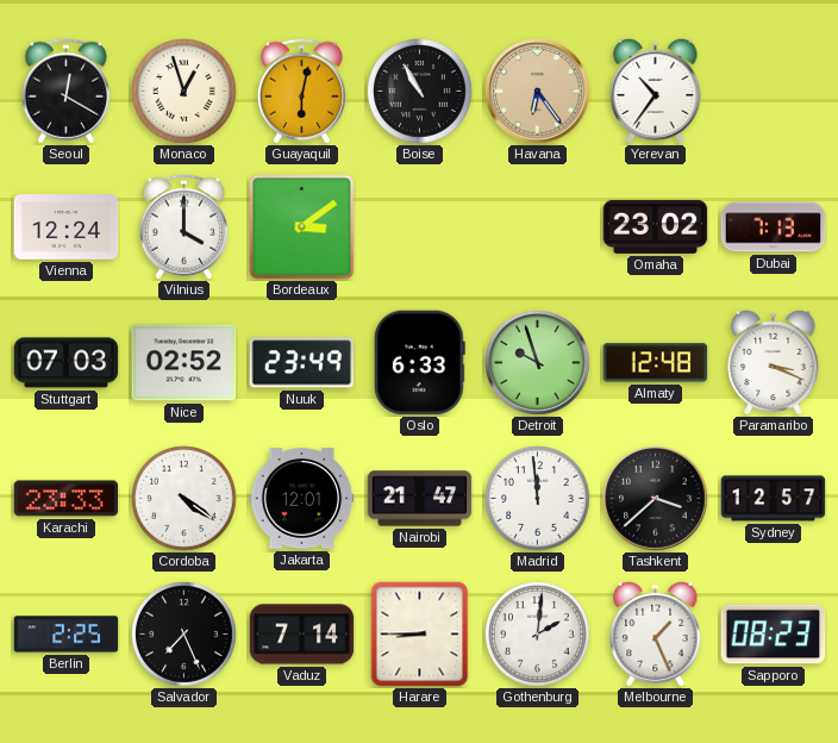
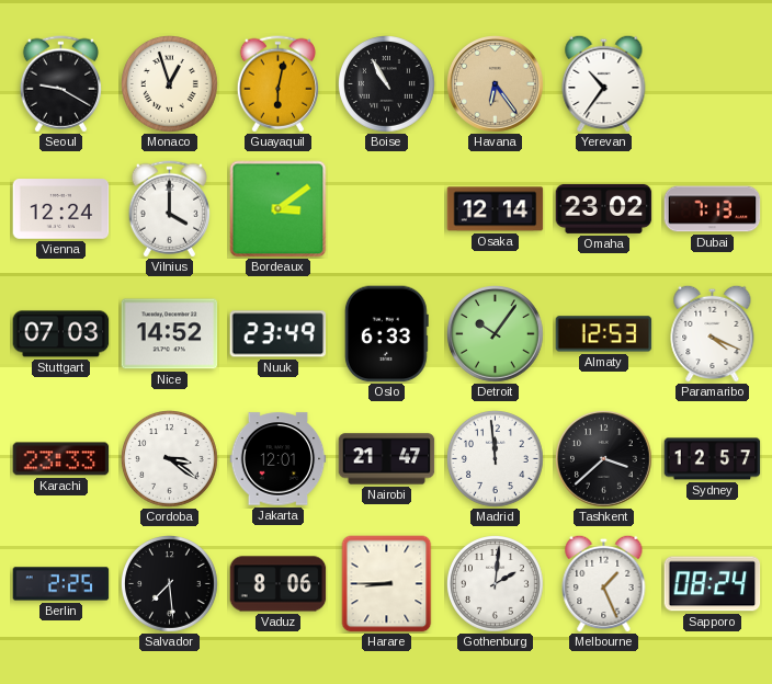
Seoul: 12:20 -> 9:20
Osaka: none -> 12:14
Nice: 02:52 -> 14:52
Detroit: 9:57 -> 10:06
Almaty: 12:48 -> 12:53
Paramaribo: 3:19 -> 4:19
Cordoba: 4:21 -> 3:21
Salvador: 7:26 -> 7:29
Vaduz: 7:14 -> 8:06
Sapporo: 08:23 -> 08:24
